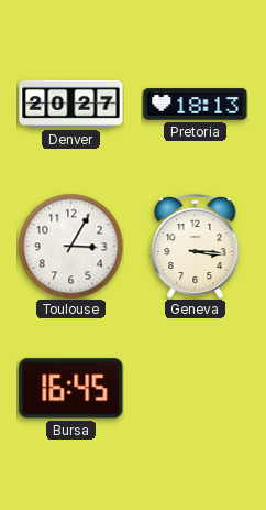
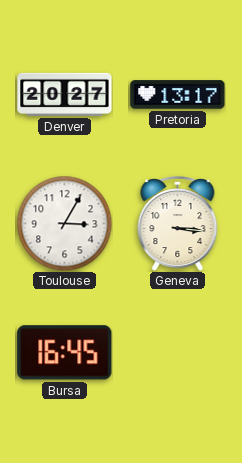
Pretoria: 18:13 -> 13:17
